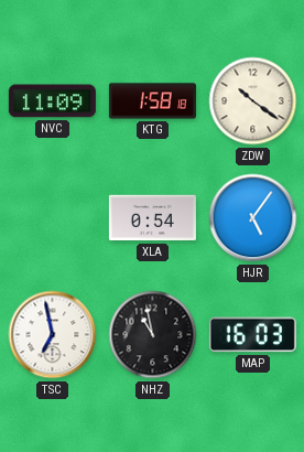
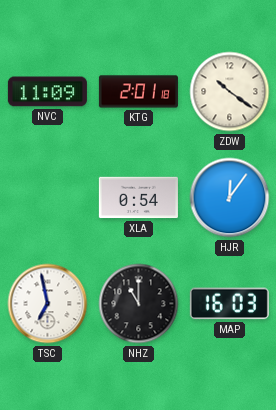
KTG: 1:58 -> 2:01
HJR: 5:06 -> 12:06
NHZ: 10:58 -> 11:00
